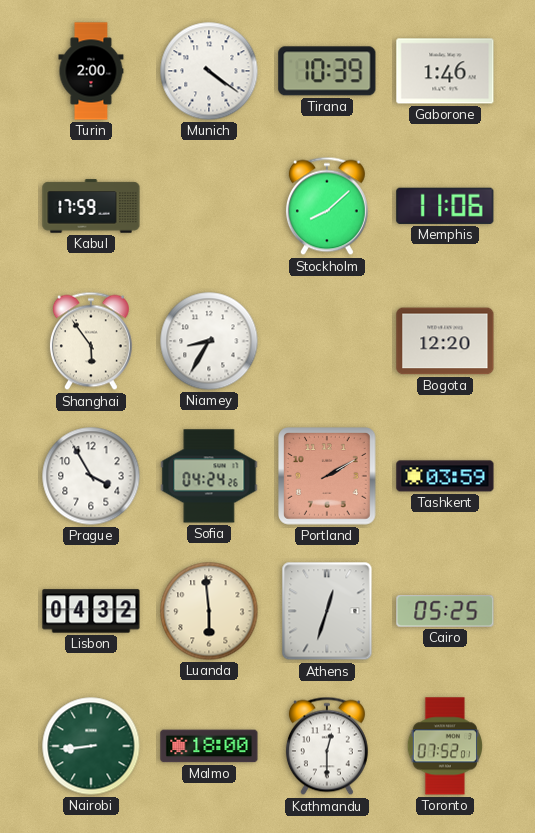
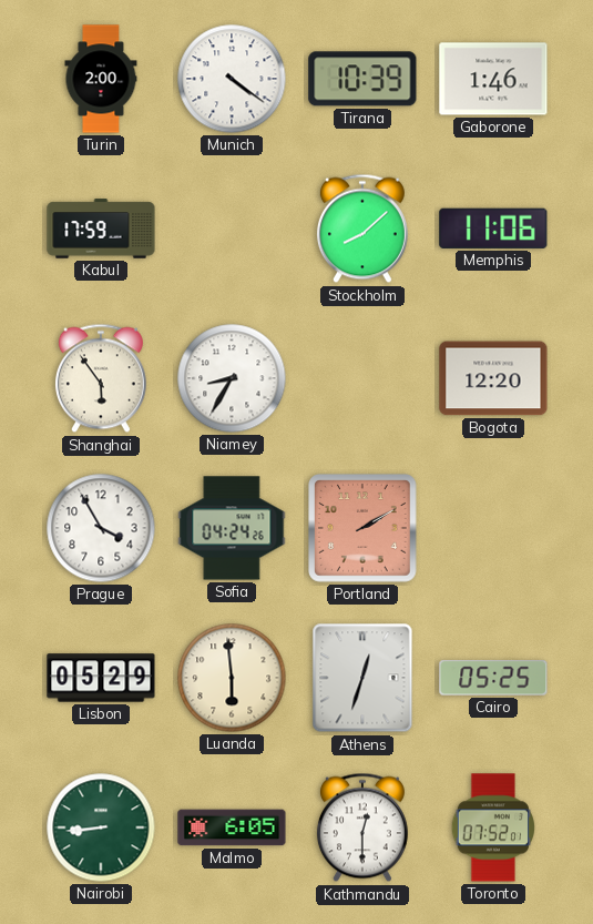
Tashkent: 03:59 -> none
Lisbon: 04:32 -> 05:29
Malmo: 18:00 -> 6:05
